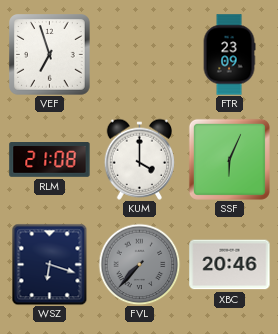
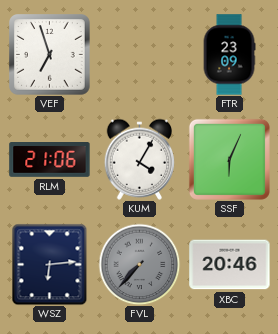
RLM: 21:08 -> 21:06
KUM: 4:00 -> 4:05
WSZ: 6:18 -> 6:14
